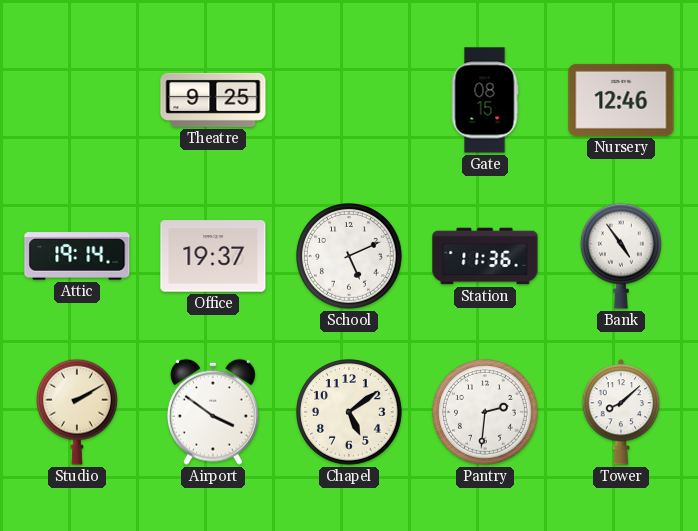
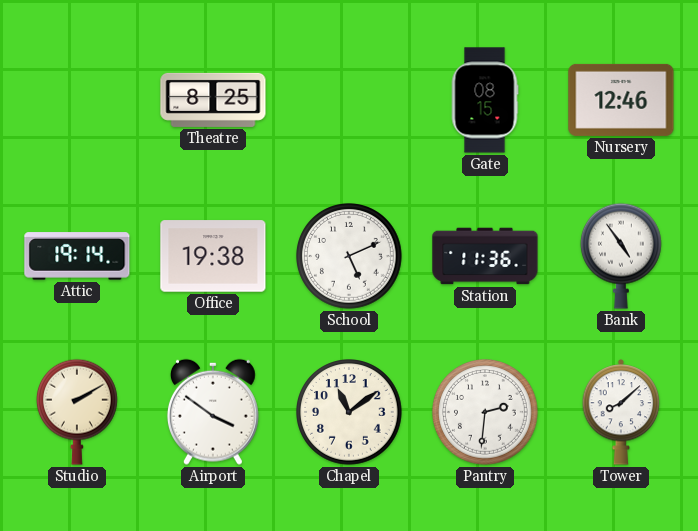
Theatre: 9:25 -> 8:25
Office: 19:37 -> 19:38
Chapel: 5:09 -> 11:09
